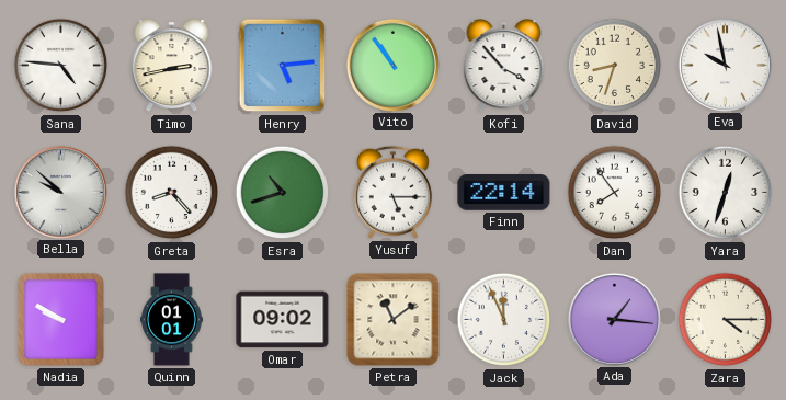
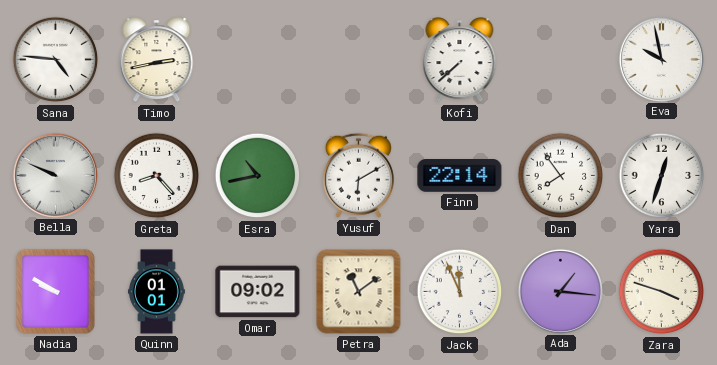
Henry: 5:14 -> none
Vito: 10:54 -> none
Kofi: 3:53 -> 7:38
David: 8:33 -> none
Bella: 9:52 -> 9:49
Esra: 10:42 -> 10:43
Yusuf: 5:15 -> 6:10
Zara: 4:15 -> 3:48
